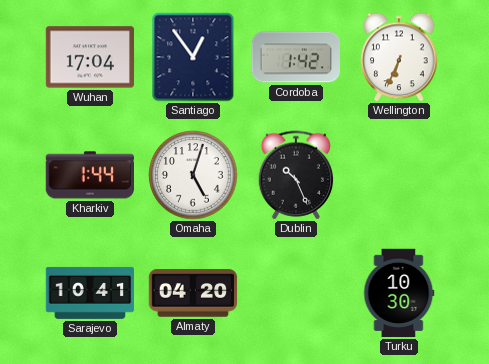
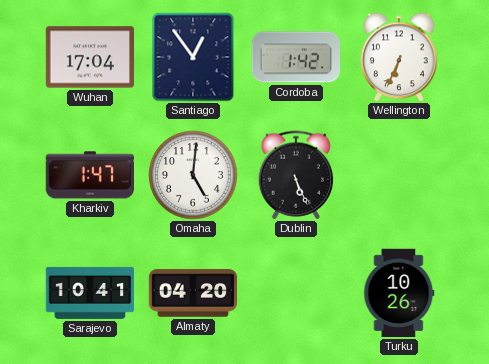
Kharkiv: 1:44 -> 1:47
Omaha: 5:03 -> 5:01
Dublin: 10:26 -> 5:26
Turku: 10:30 -> 10:26
